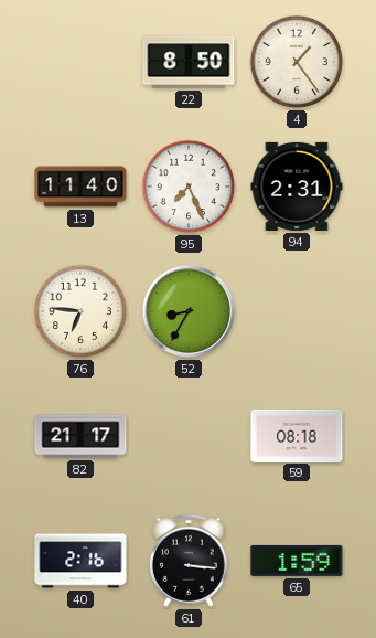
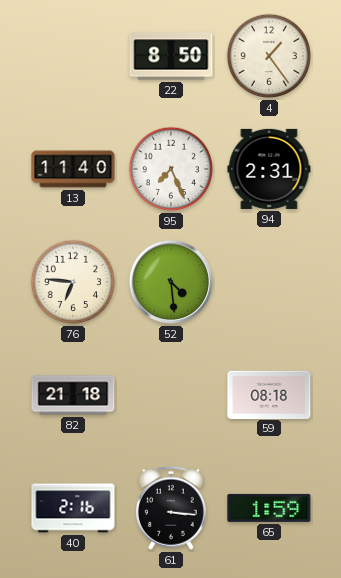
52: 8:35 -> 4:29
82: 21:17 -> 21:18
